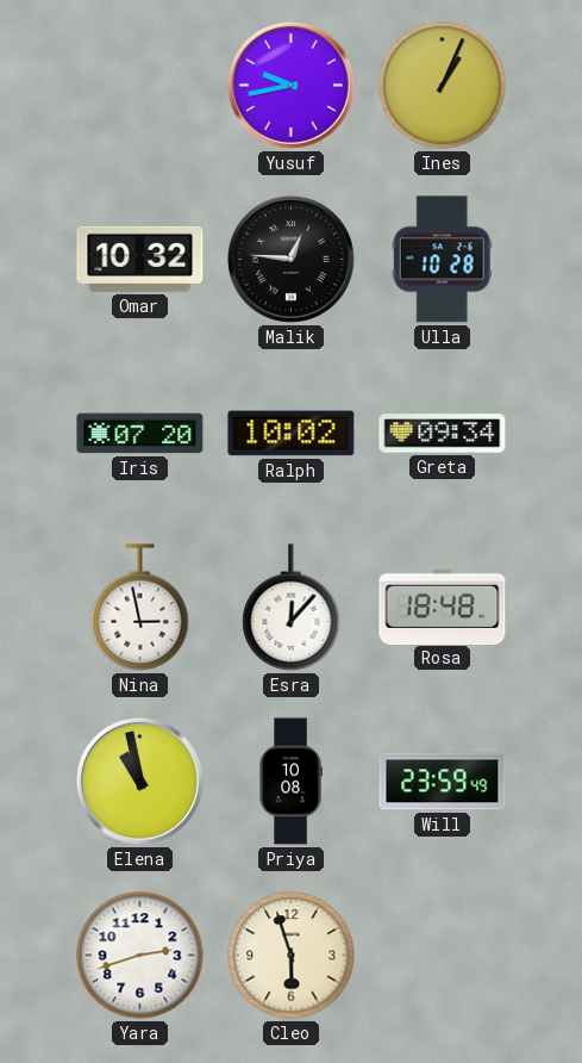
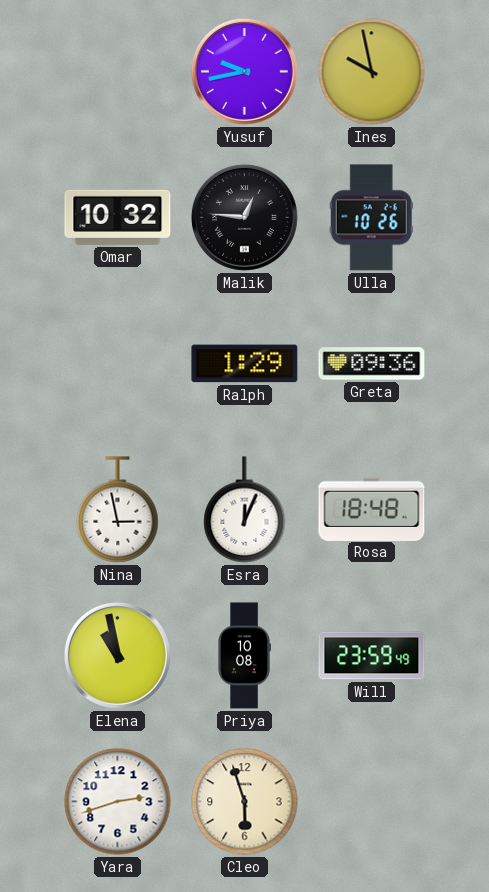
Ines: 1:04 -> 9:58
Ulla: 10:28 -> 10:26
Iris: 07:20 -> none
Ralph: 10:02 -> 1:29
Greta: 09:34 -> 09:36
Esra: 12:07 -> 12:04
